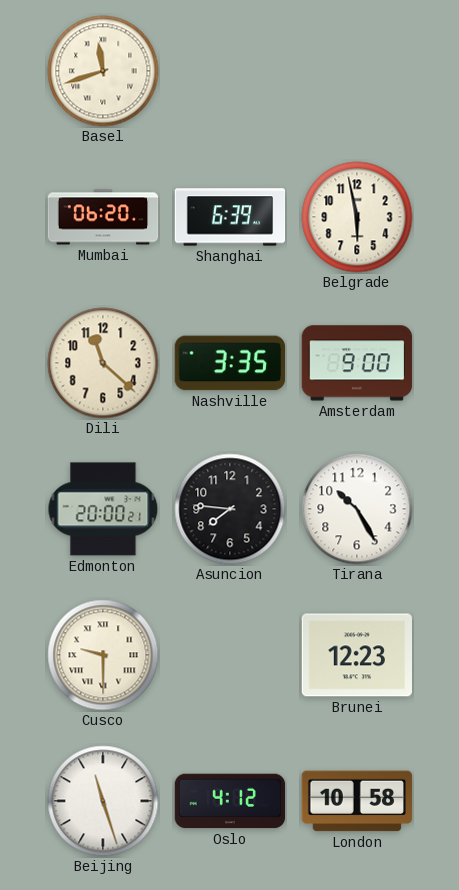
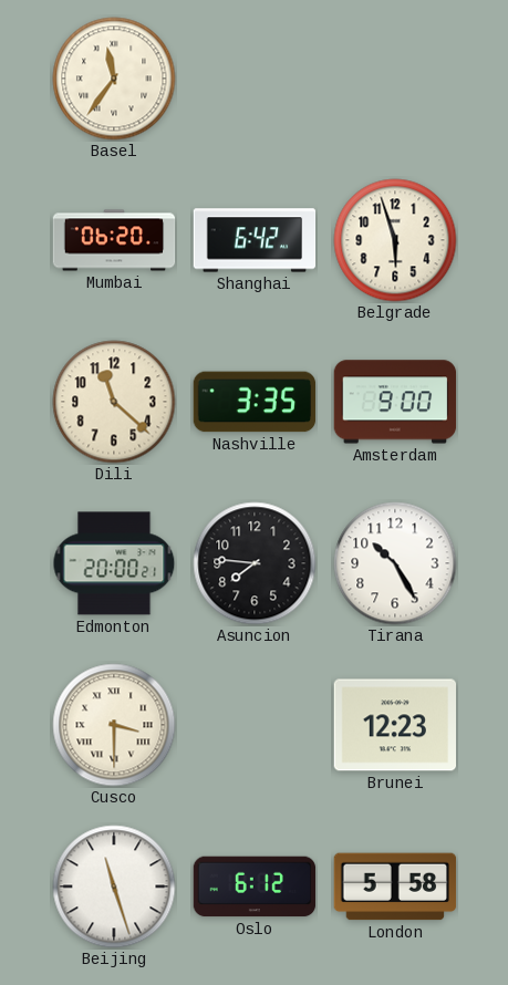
Basel: 11:42 -> 11:36
Shanghai: 6:39 -> 6:42
Belgrade: 5:58 -> 5:57
Cusco: 9:30 -> 3:30
Oslo: 4:12 -> 6:12
London: 10:58 -> 5:58
